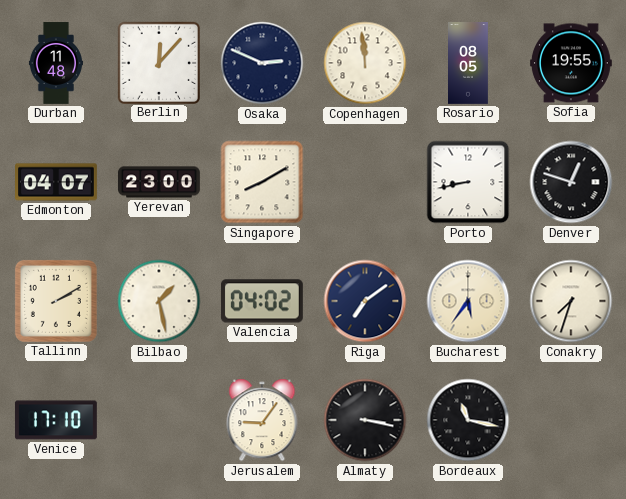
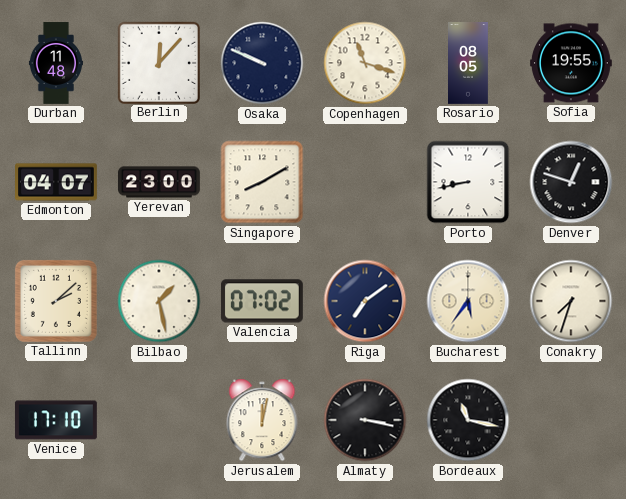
Osaka: 2:49 -> 9:49
Copenhagen: 11:59 -> 11:18
Tallinn: 2:10 -> 2:08
Valencia: 04:02 -> 07:02
Jerusalem: 9:06 -> 12:02
